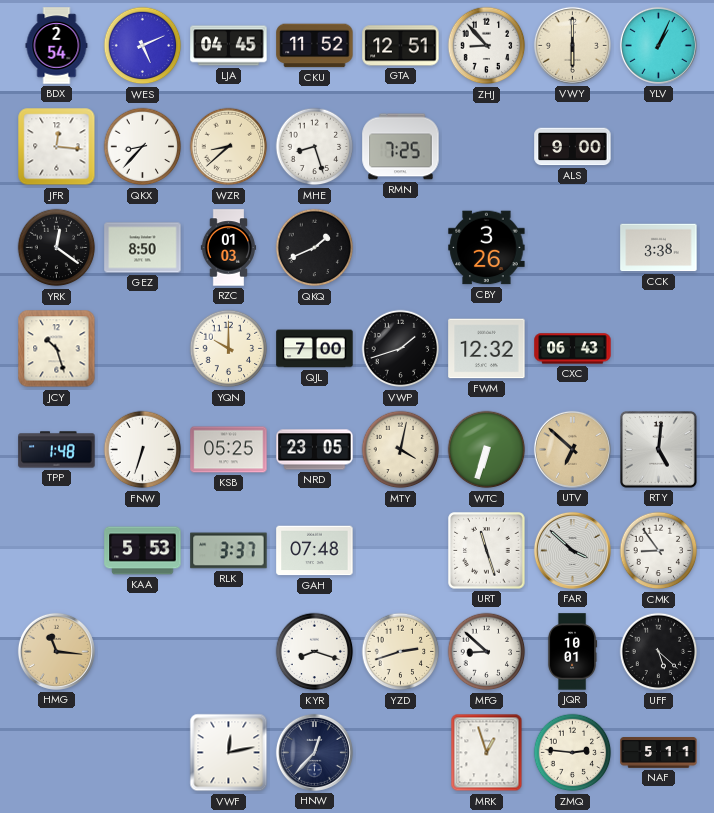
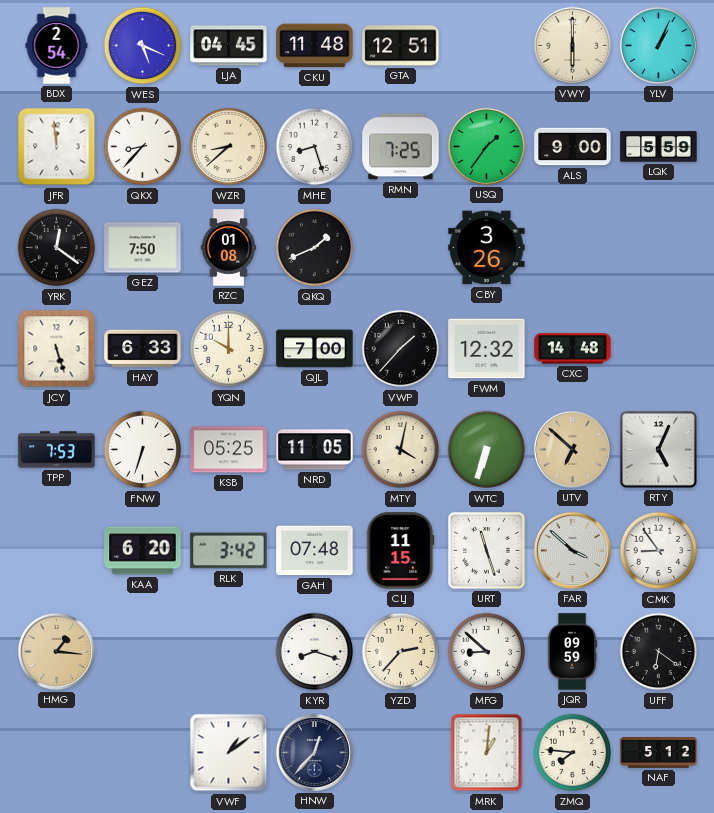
WES: 5:11 -> 5:19
CKU: 11:52 -> 11:48
ZHJ: 8:53 -> none
JFR: 12:16 -> 11:59
USQ: none -> 1:36
LQK: none -> 5:59
GEZ: 8:50 -> 7:50
RZC: 01:03 -> 01:08
CCK: 3:38 -> none
JCY: 10:27 -> 5:27
HAY: none -> 6:33
VWP: 1:42 -> 1:37
CXC: 06:43 -> 14:48
TPP: 1:48 -> 7:53
NRD: 23:05 -> 11:05
RTY: 5:01 -> 5:04
KAA: 5:53 -> 6:20
RLK: 3:37 -> 3:42
CLJ: none -> 11:15
HMG: 11:16 -> 1:16
YZD: 2:42 -> 2:37
JQR: 10:01 -> 09:59
UFF: 5:22 -> 6:21
VWF: 12:13 -> 1:09
MRK: 12:57 -> 1:01
ZMQ: 2:46 -> 7:46
NAF: 5:11 -> 5:12
